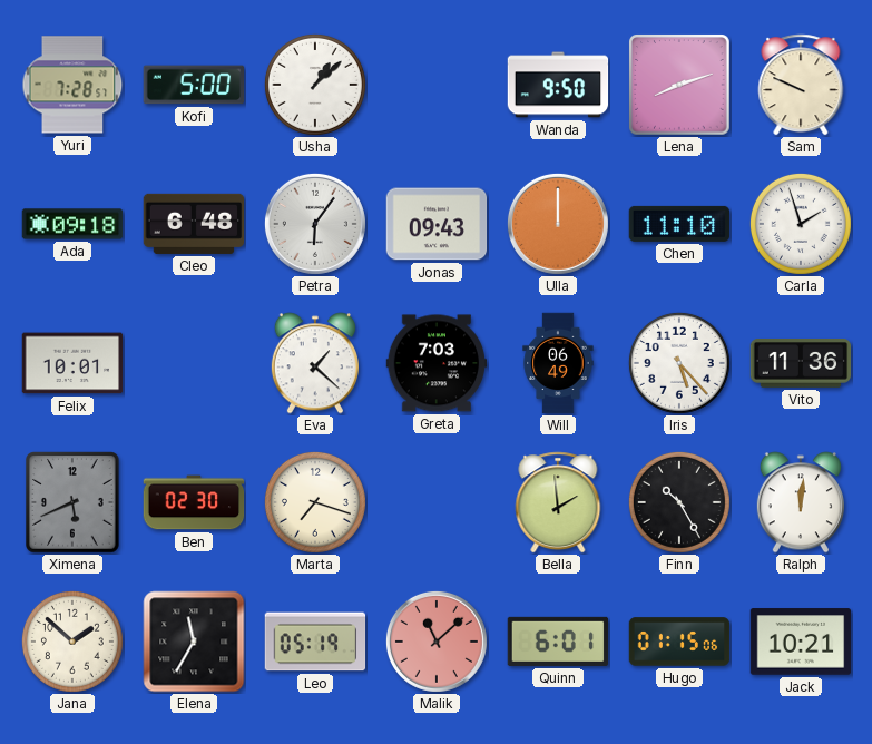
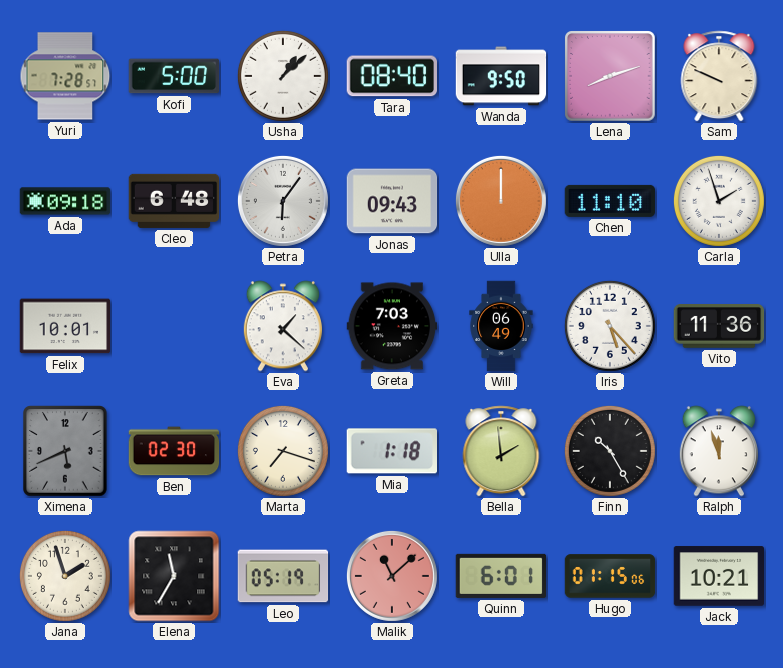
Tara: none -> 08:40
Mia: none -> 1:18
Ralph: 12:01 -> 11:57
Jana: 1:52 -> 1:57
